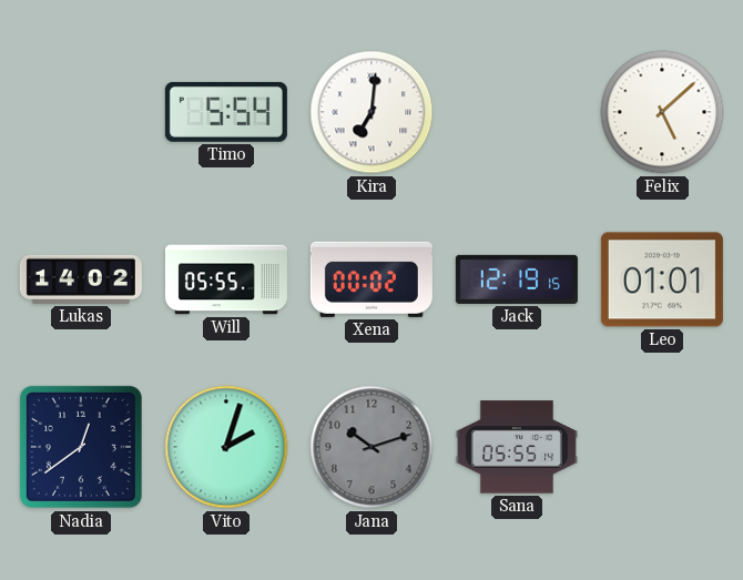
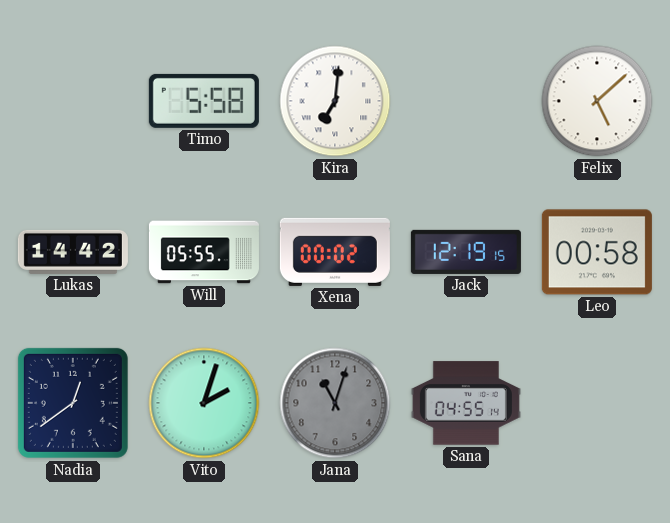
Timo: 5:54 -> 5:58
Lukas: 14:02 -> 14:42
Leo: 01:01 -> 00:58
Jana: 10:12 -> 11:03
Sana: 05:55 -> 04:55
